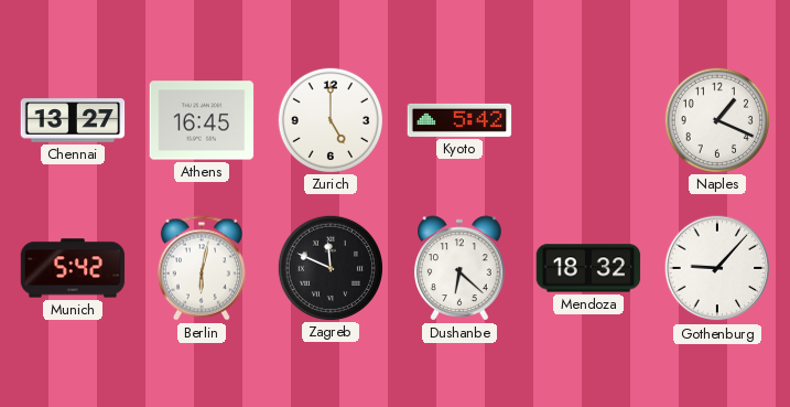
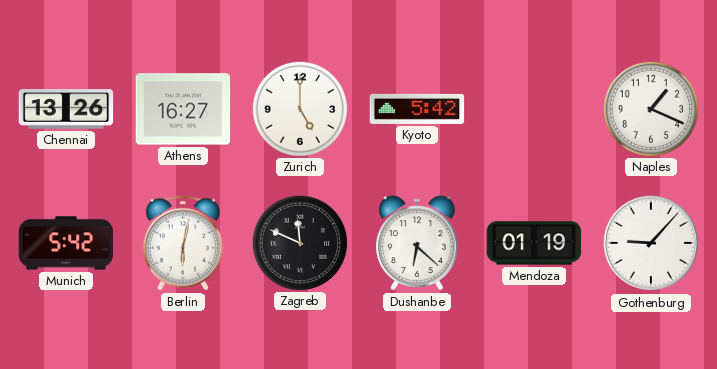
Chennai: 13:27 -> 13:26
Athens: 16:45 -> 16:27
Mendoza: 18:32 -> 01:19
